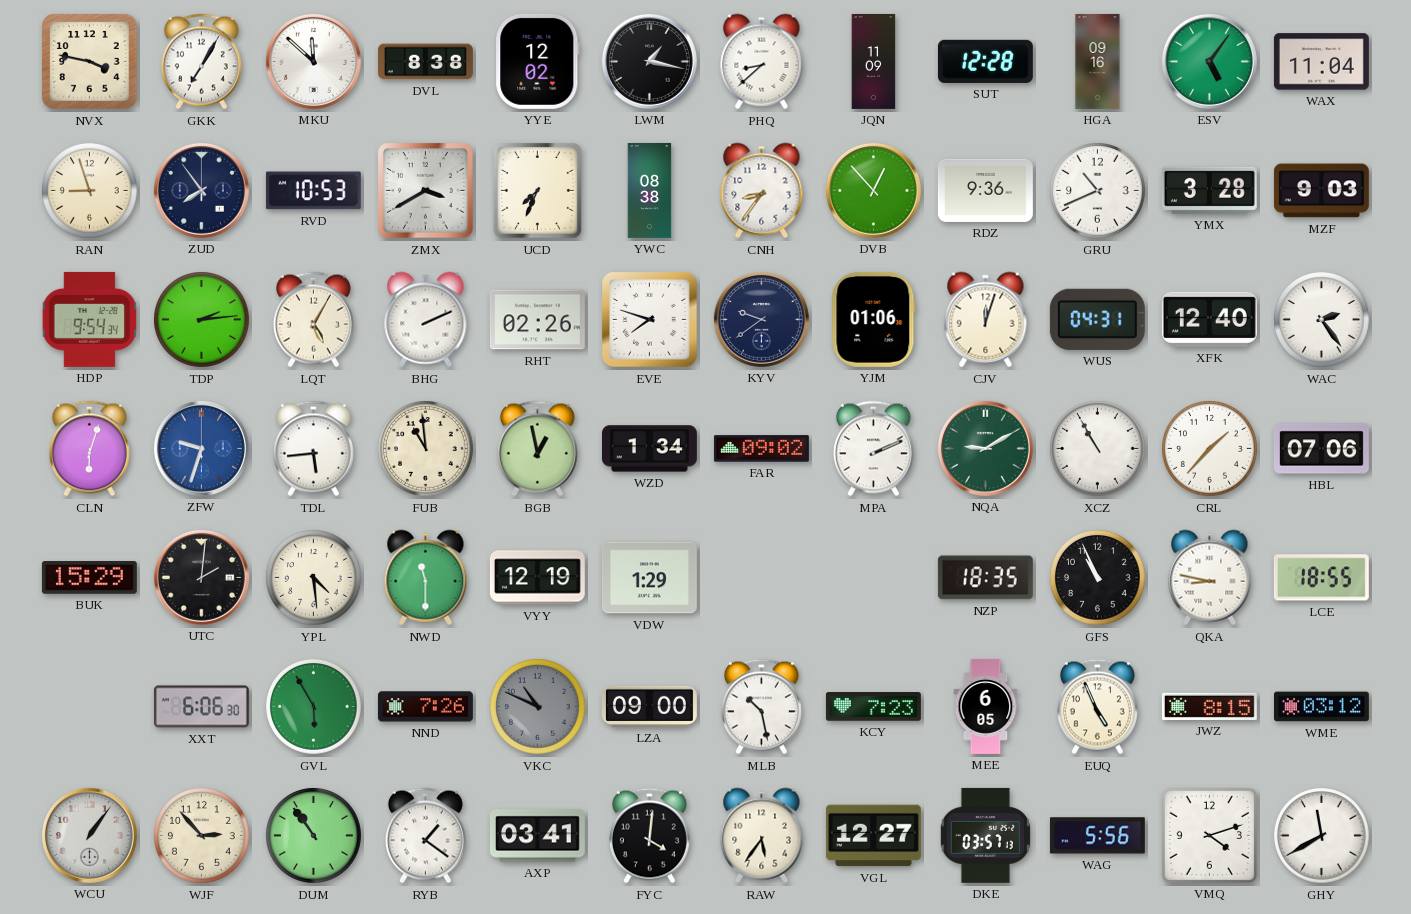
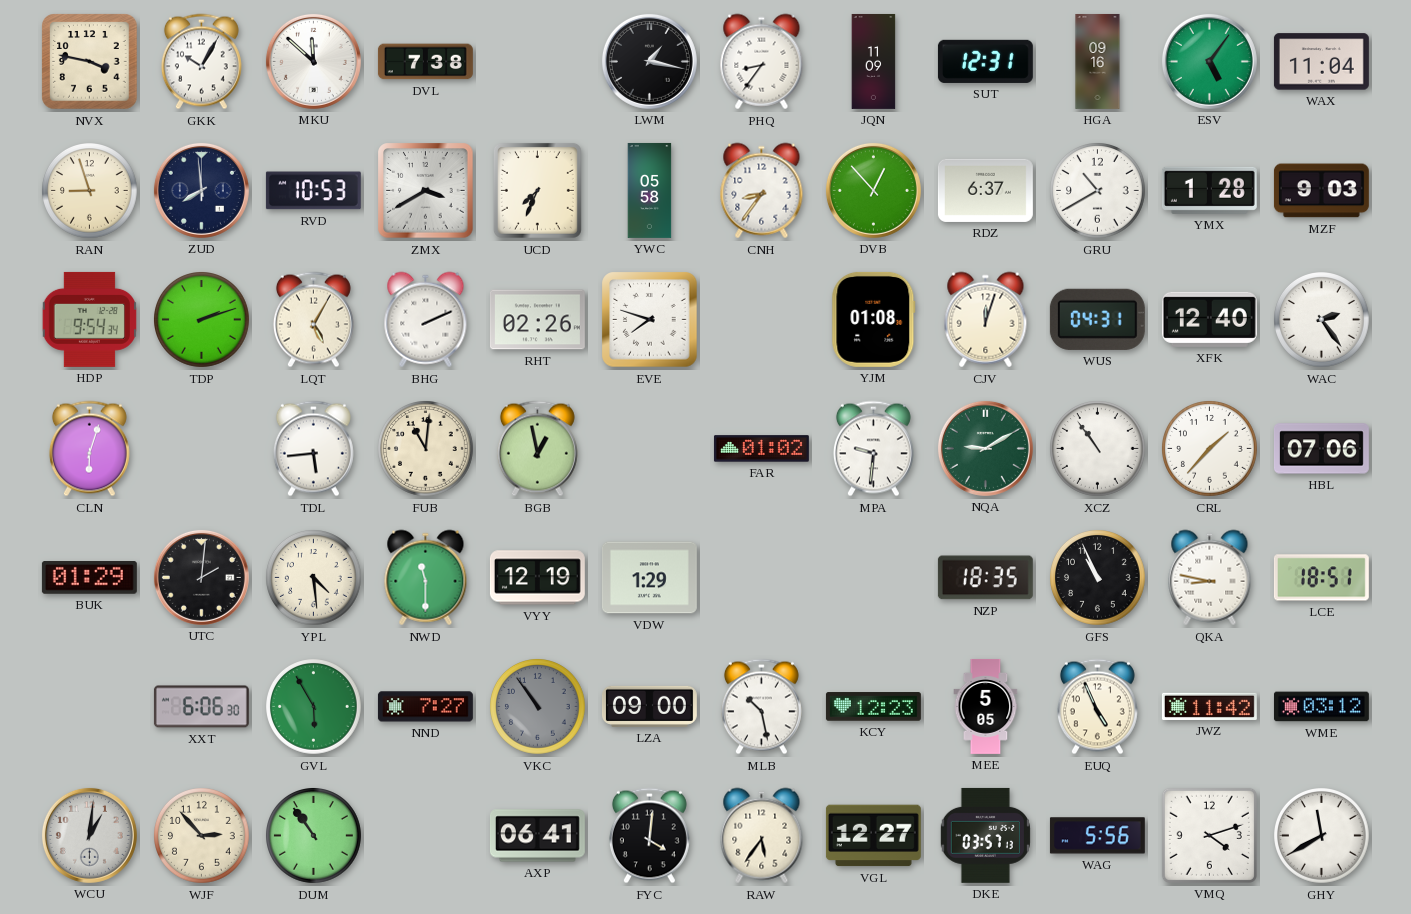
GKK: 7:05 -> 10:05
DVL: 8:38 -> 7:38
YYE: 12:02 -> none
PHQ: 8:38 -> 8:36
SUT: 12:28 -> 12:31
ZUD: 7:54 -> 7:59
YWC: 08:38 -> 05:58
RDZ: 9:36 -> 6:37
GRU: 10:41 -> 10:40
YMX: 3:28 -> 1:28
TDP: 2:14 -> 2:12
KYV: 9:39 -> none
YJM: 01:06 -> 01:08
ZFW: 9:33 -> none
FUB: 10:59 -> 11:01
WZD: 1:34 -> none
FAR: 09:02 -> 01:02
MPA: 2:11 -> 9:31
XCZ: 10:55 -> 10:54
BUK: 15:29 -> 01:29
LCE: 18:55 -> 18:51
NND: 7:26 -> 7:27
VKC: 10:49 -> 10:54
KCY: 7:23 -> 12:23
MEE: 6:05 -> 5:05
JWZ: 8:15 -> 11:42
WCU: 1:06 -> 1:01
RYB: 1:21 -> none
AXP: 03:41 -> 06:41
